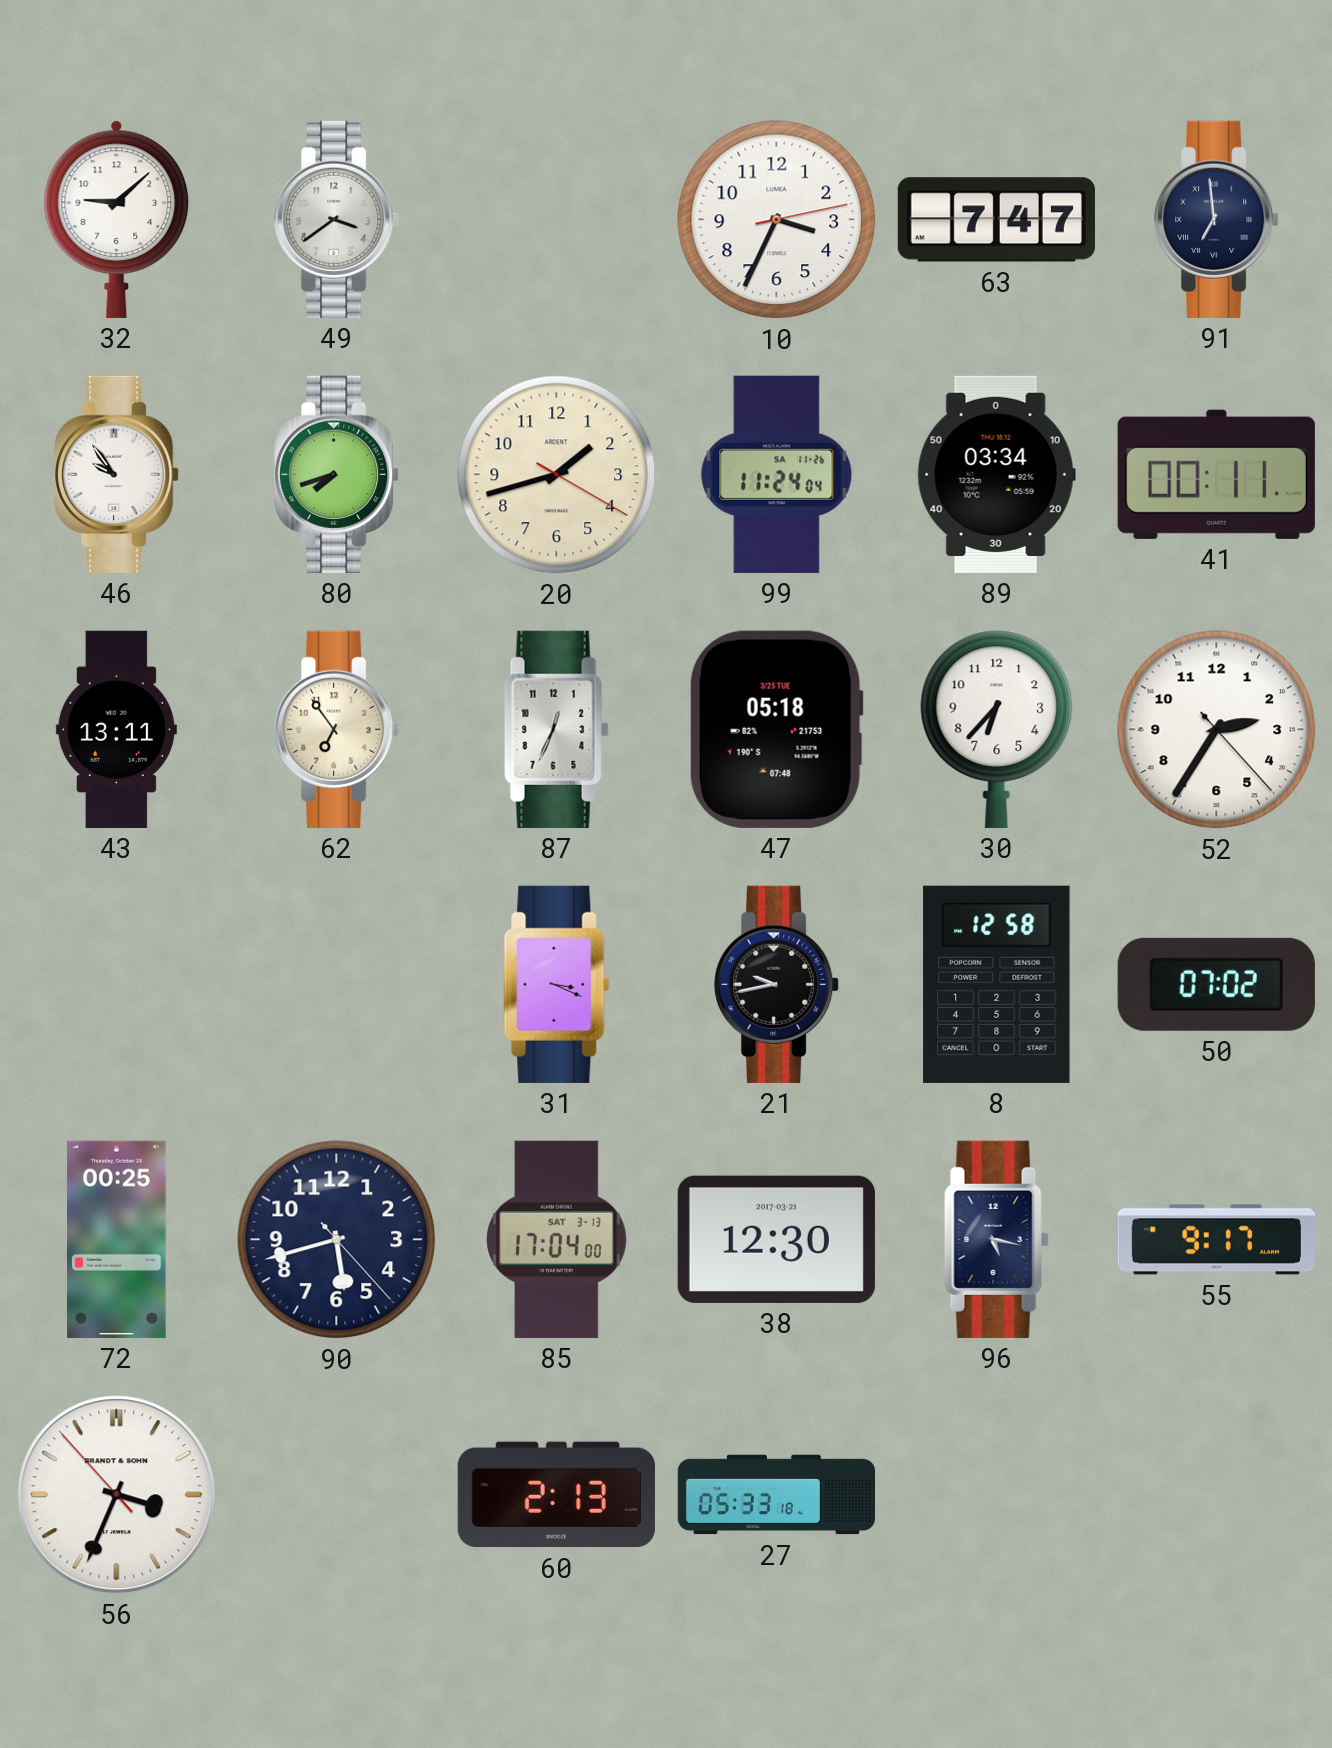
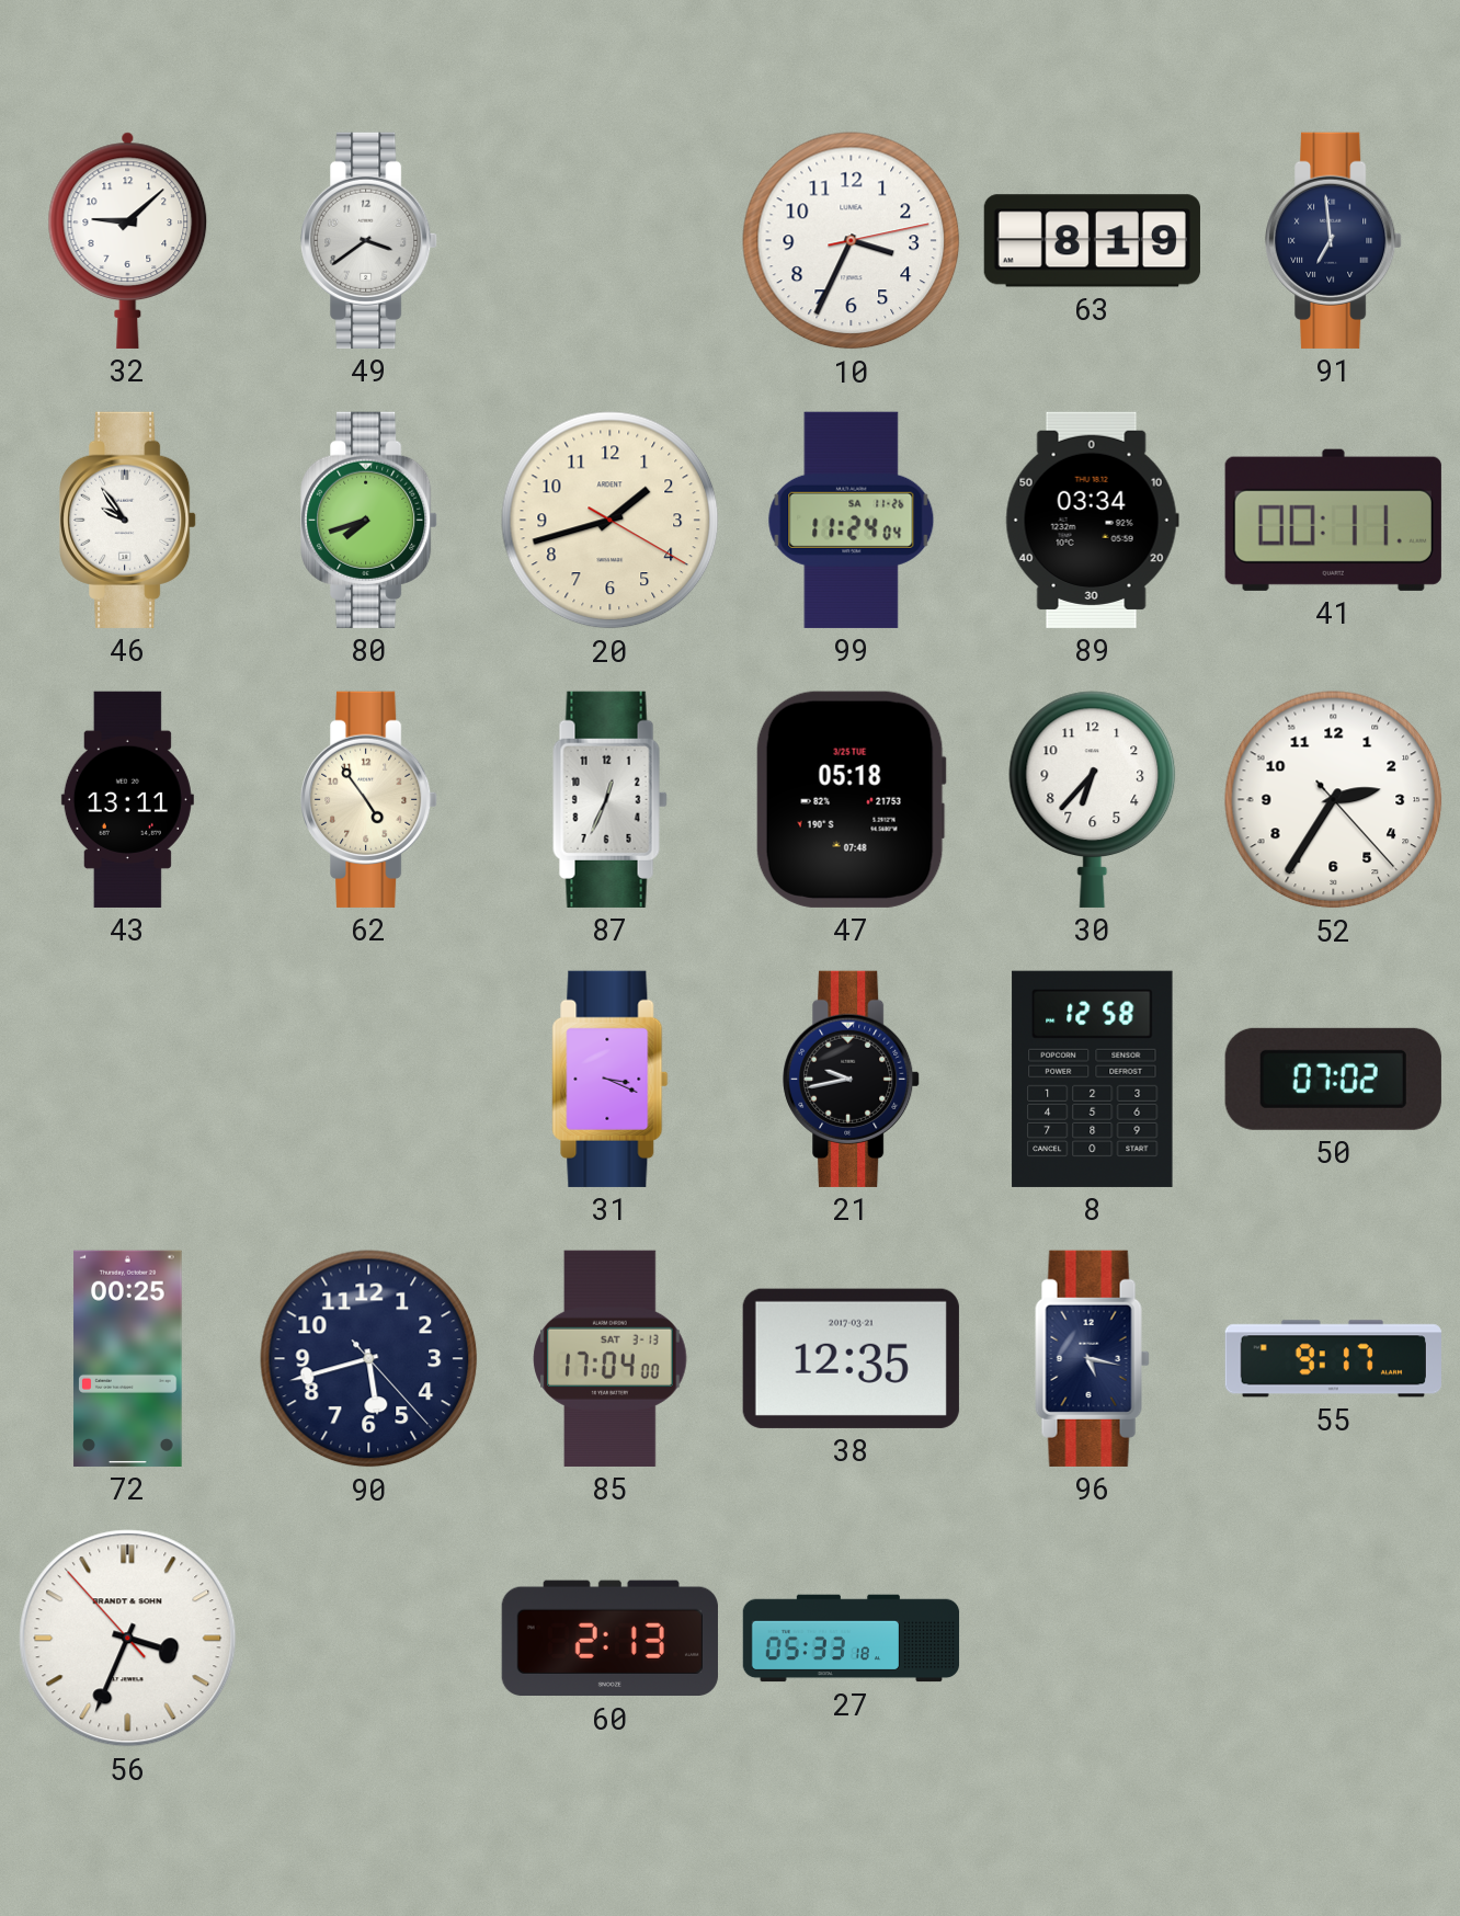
63: 7:47 -> 8:19
62: 6:54 -> 4:54
38: 12:30 -> 12:35
